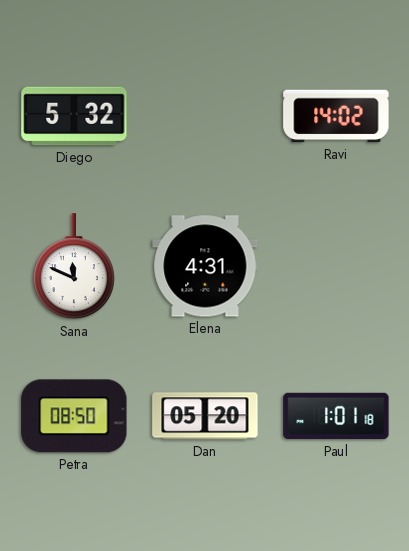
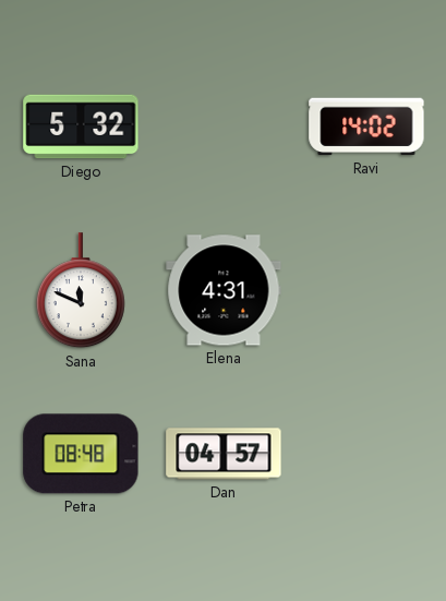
Petra: 08:50 -> 08:48
Dan: 05:20 -> 04:57
Paul: 1:01 -> none
